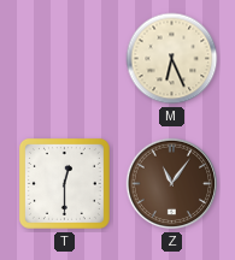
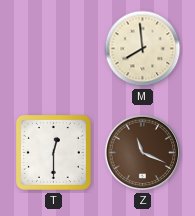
M: 6:26 -> 7:59
Z: 11:06 -> 11:19
